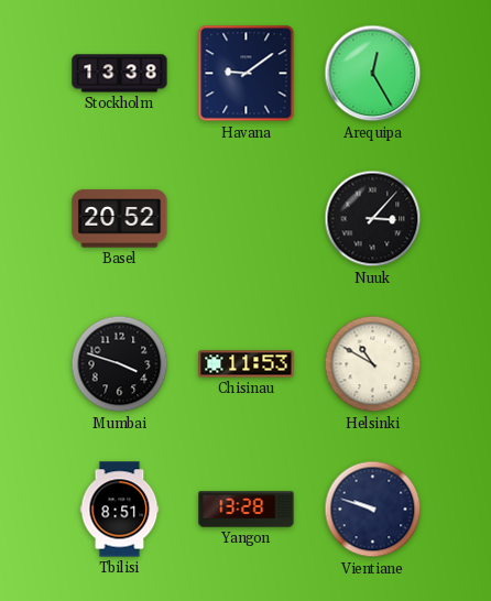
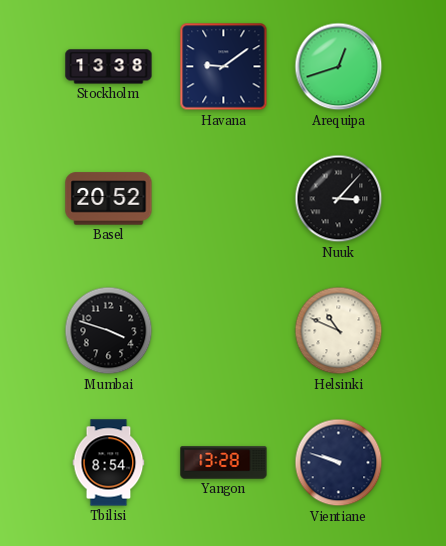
Arequipa: 12:25 -> 12:42
Chisinau: 11:53 -> none
Helsinki: 10:50 -> 10:49
Tbilisi: 8:51 -> 8:54
